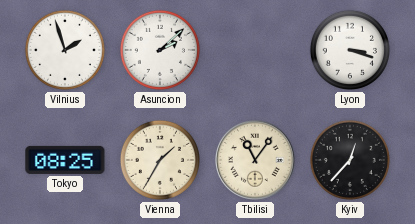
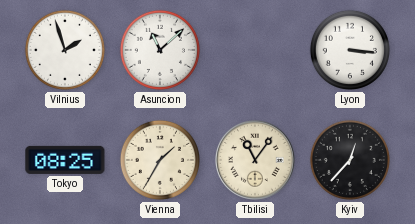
Asuncion: 2:08 -> 11:08
Lyon: 3:18 -> 3:16
